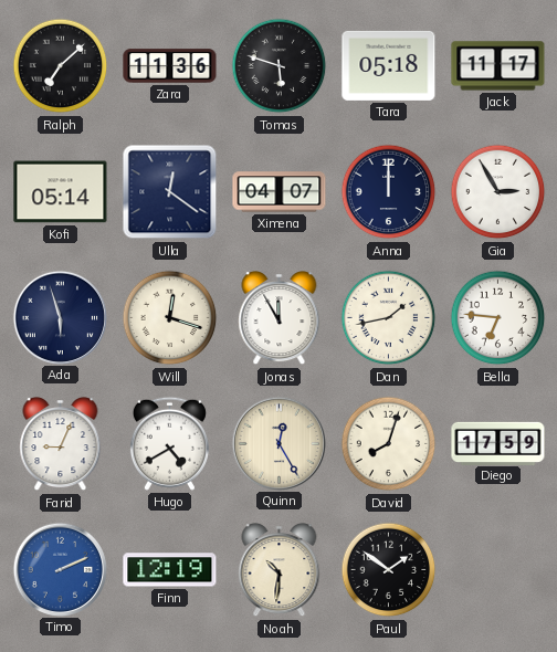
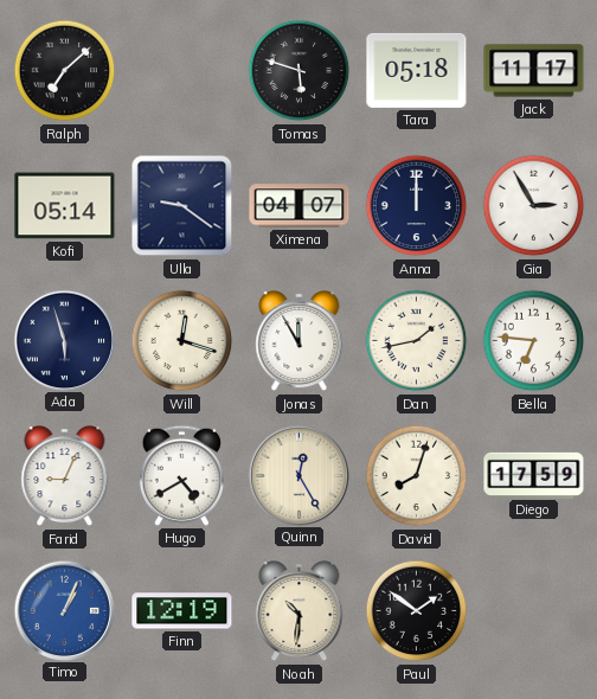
Zara: 11:36 -> none
Ulla: 12:21 -> 9:21
Timo: 2:11 -> 1:04
